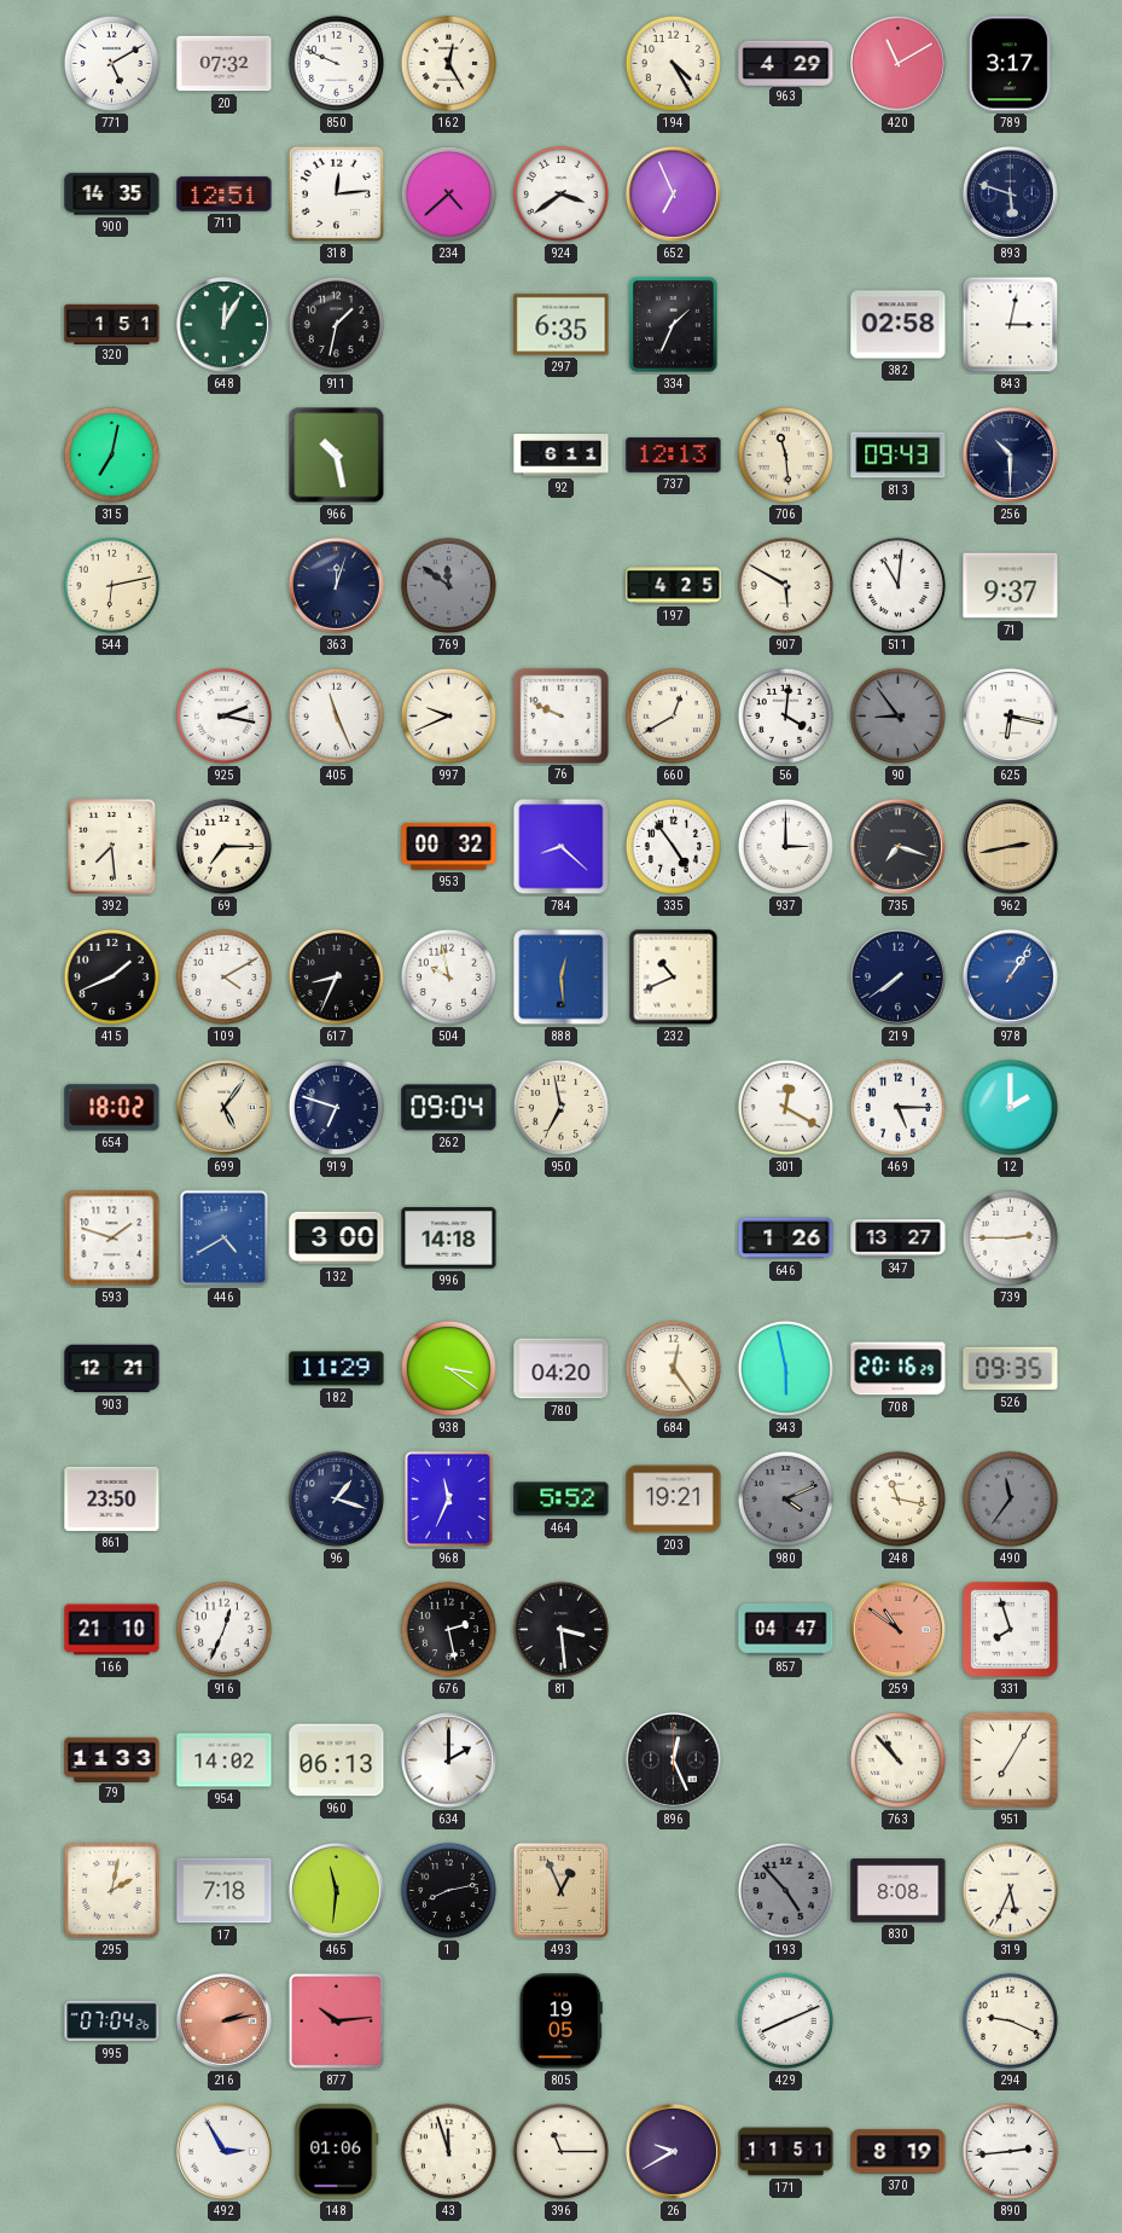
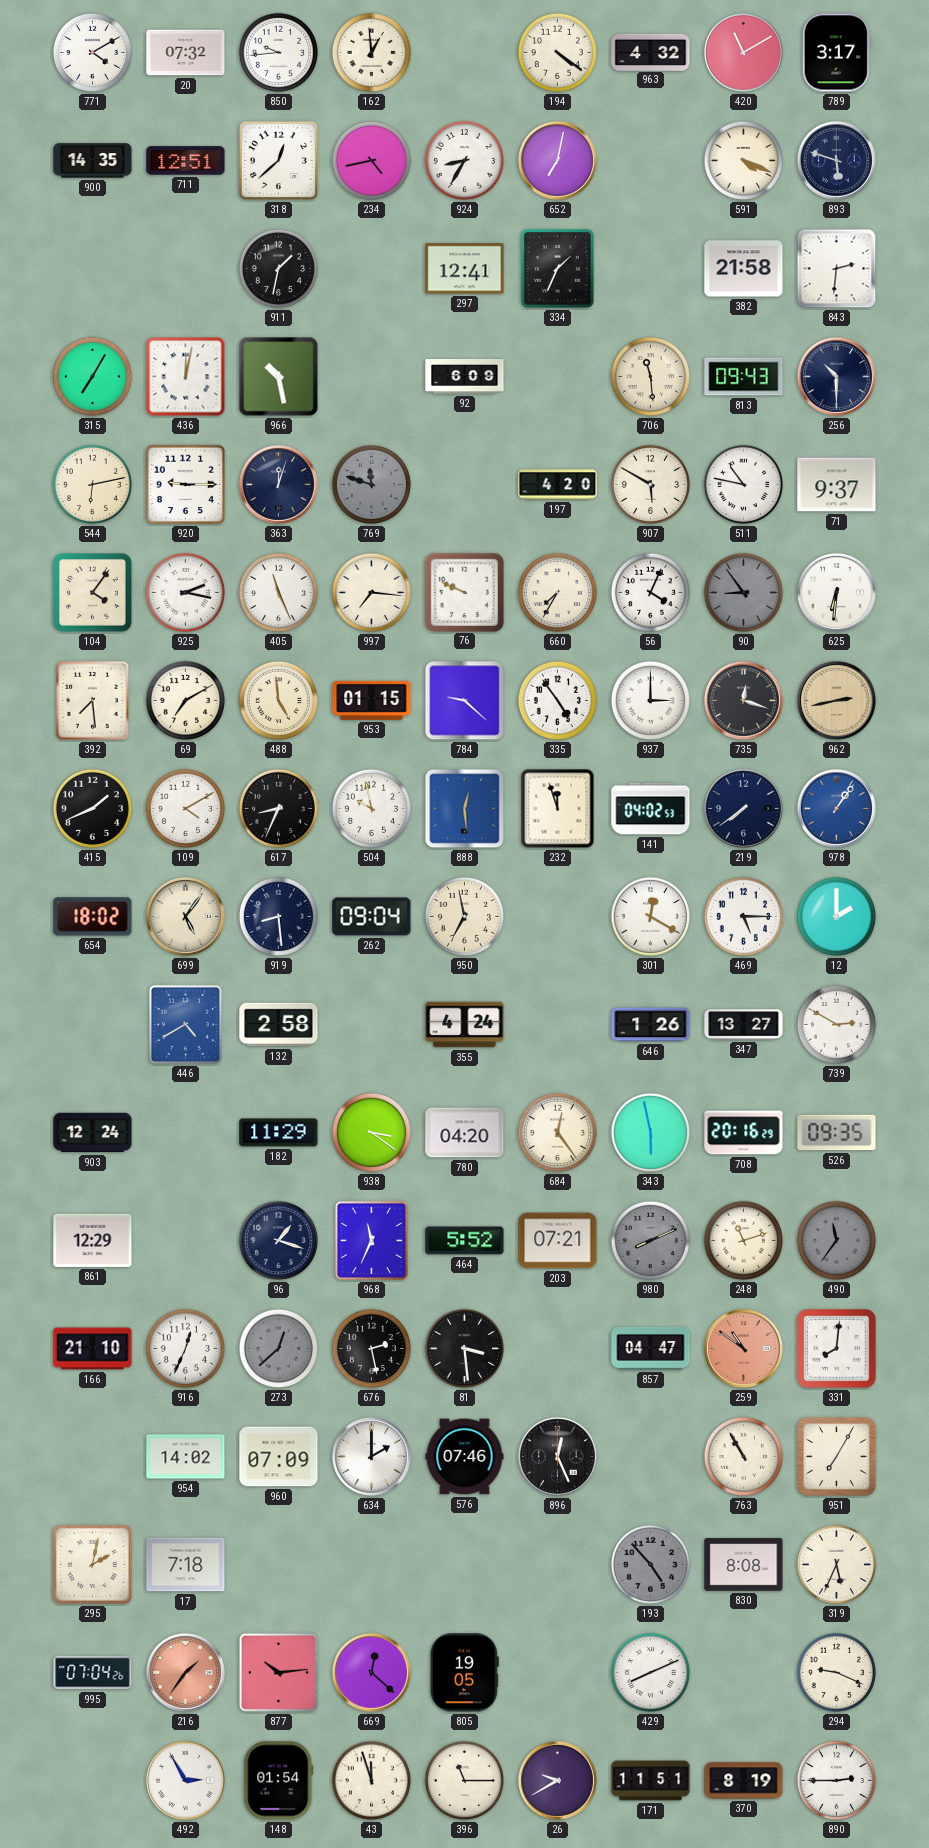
771: 5:10 -> 4:10
850: 9:49 -> 9:44
162: 12:25 -> 12:59
194: 4:25 -> 4:21
963: 4:29 -> 4:32
318: 12:14 -> 12:38
234: 4:38 -> 4:43
924: 3:39 -> 8:35
652: 6:56 -> 7:02
591: none -> 4:19
320: 1:51 -> none
648: 12:05 -> none
297: 6:35 -> 12:41
382: 02:58 -> 21:58
843: 3:02 -> 2:31
315: 7:02 -> 7:05
436: none -> 12:02
92: 6:11 -> 6:09
737: 12:13 -> none
920: none -> 9:15
769: 11:51 -> 11:48
197: 4:25 -> 4:20
511: 11:01 -> 10:47
104: none -> 4:06
997: 9:41 -> 7:16
660: 12:40 -> 7:35
56: 4:01 -> 4:04
625: 6:17 -> 6:31
69: 7:15 -> 7:10
488: none -> 4:59
953: 00:32 -> 01:15
784: 8:22 -> 9:22
735: 7:18 -> 12:18
232: 10:41 -> 11:57
141: none -> 04:02
919: 6:48 -> 8:29
593: 1:48 -> none
132: 3:00 -> 2:58
996: 14:18 -> none
355: none -> 4:24
739: 2:45 -> 2:50
903: 12:21 -> 12:24
861: 23:50 -> 12:29
203: 19:21 -> 07:21
980: 4:11 -> 8:11
248: 11:17 -> 11:12
273: none -> 12:38
331: 7:57 -> 8:01
79: 11:33 -> none
960: 06:13 -> 07:09
576: none -> 07:46
763: 10:53 -> 10:55
465: 11:31 -> none
1: 8:13 -> none
493: 12:56 -> none
216: 2:13 -> 1:36
669: none -> 12:22
148: 01:06 -> 01:54
890: 2:44 -> 2:45
